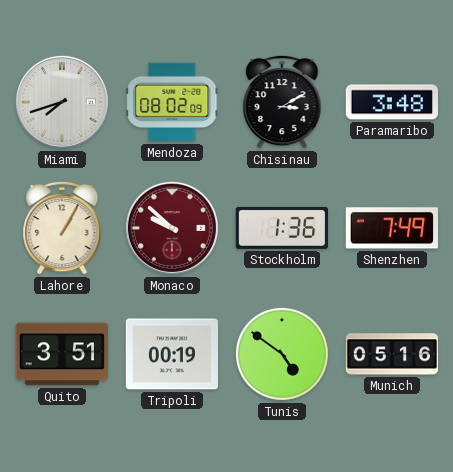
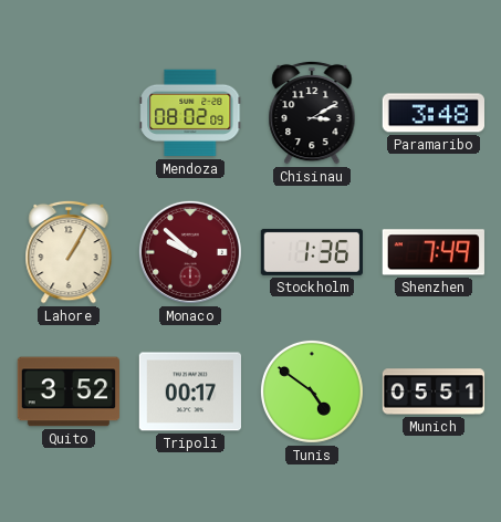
Miami: 7:42 -> none
Quito: 3:51 -> 3:52
Tripoli: 00:19 -> 00:17
Munich: 05:16 -> 05:51
